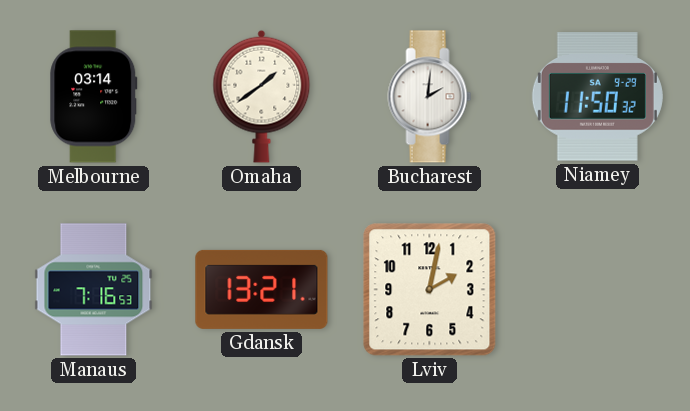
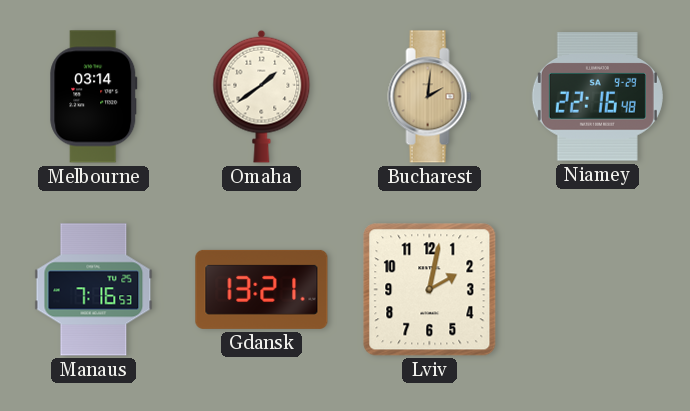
Bucharest dial: white -> champagne
Niamey: 11:50 -> 22:16
